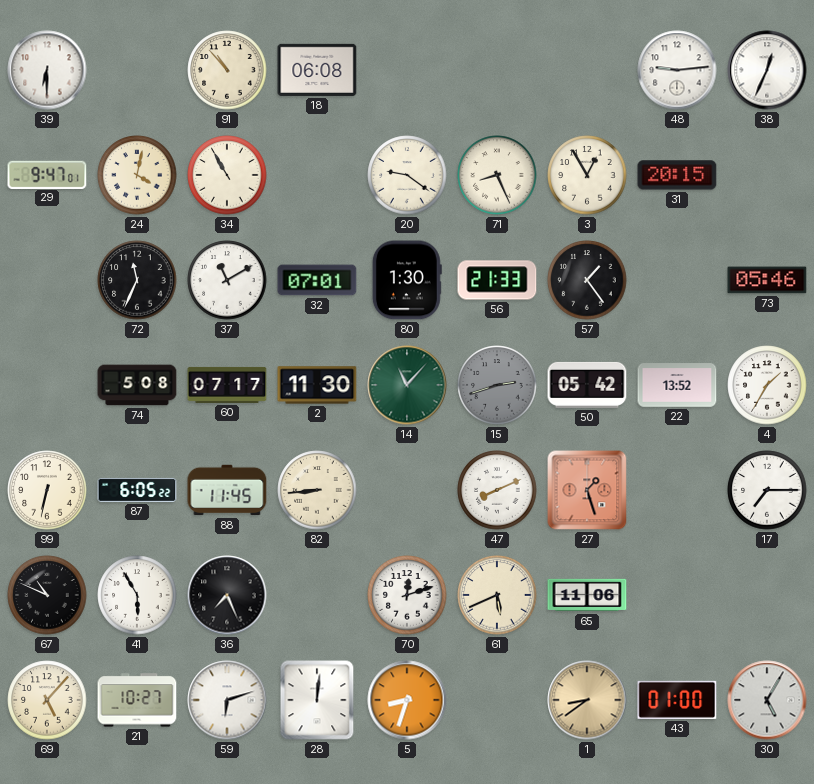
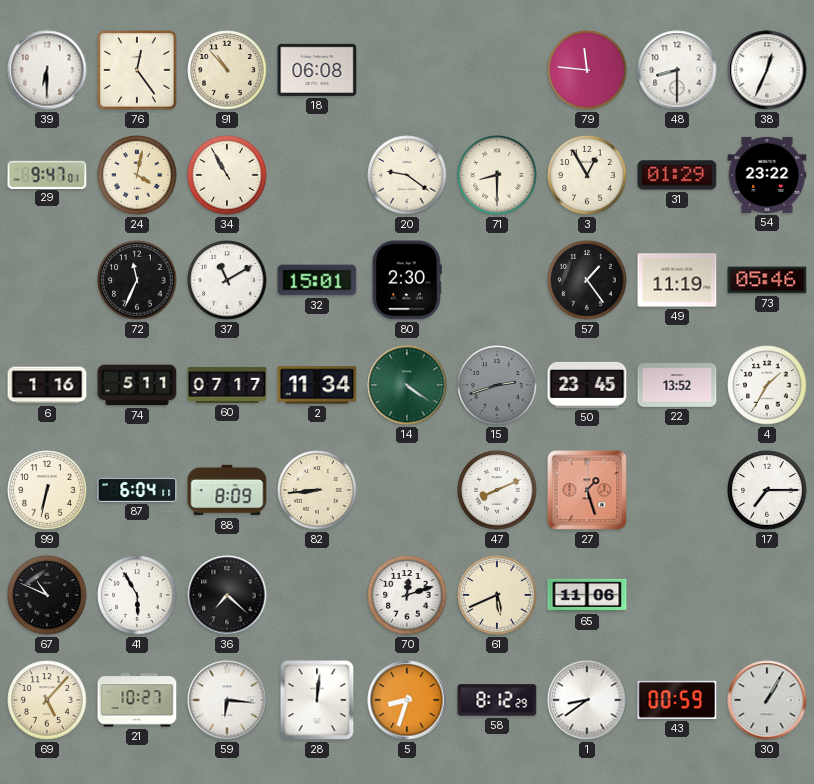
76: none -> 12:24
79: none -> 11:46
48: 9:14 -> 8:30
71: 8:26 -> 8:30
31: 20:15 -> 01:29
54: none -> 23:22
32: 07:01 -> 15:01
80: 1:30 -> 2:30
56: 21:33 -> none
49: none -> 11:19
6: none -> 1:16
74: 5:08 -> 5:11
2: 11:30 -> 11:34
14: 11:07 -> 4:21
50: 05:42 -> 23:45
87: 6:05 -> 6:04
88: 11:45 -> 8:09
36: 7:26 -> 7:22
59: 6:12 -> 6:16
58: none -> 8:12
1 dial: champagne -> white
43: 01:00 -> 00:59
30: 5:05 -> 1:05
